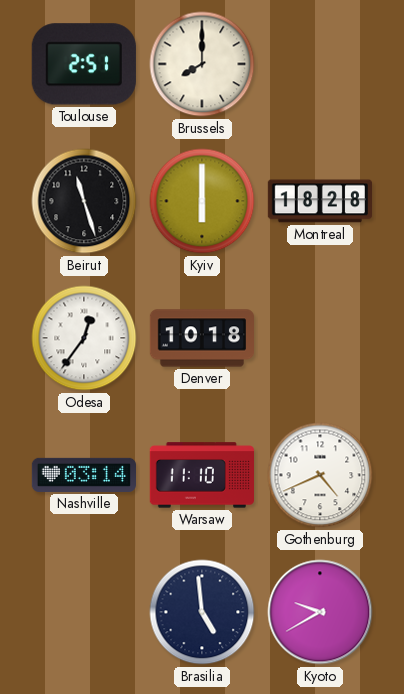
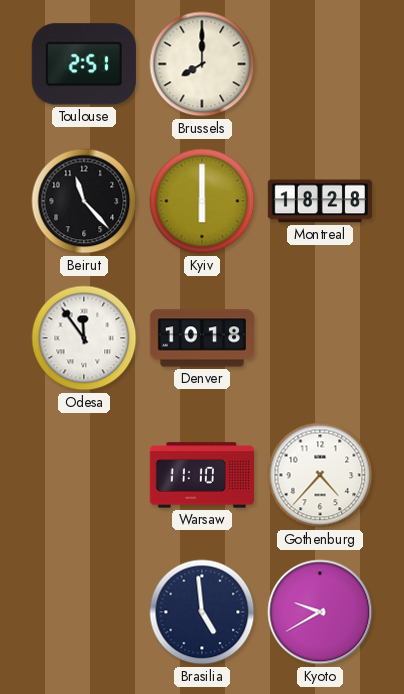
Beirut: 11:27 -> 11:23
Odesa: 12:36 -> 11:54
Nashville: 03:14 -> none
Gothenburg: 4:41 -> 4:37
